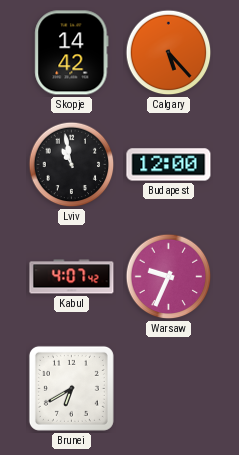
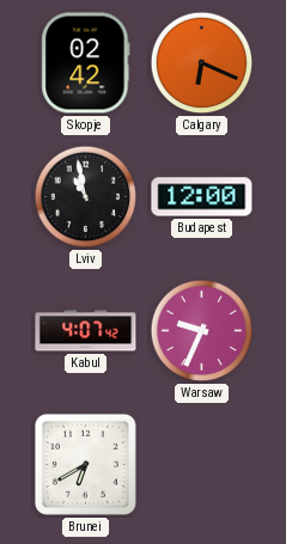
Skopje: 14:42 -> 02:42
Calgary: 5:23 -> 6:19
